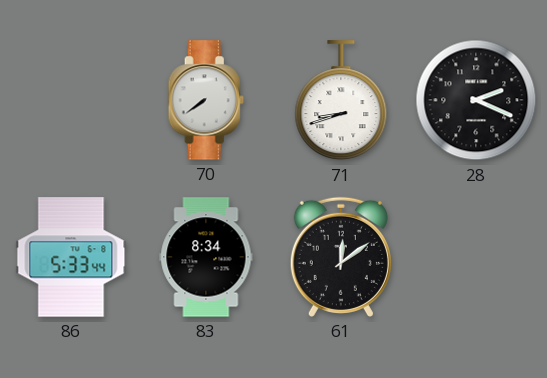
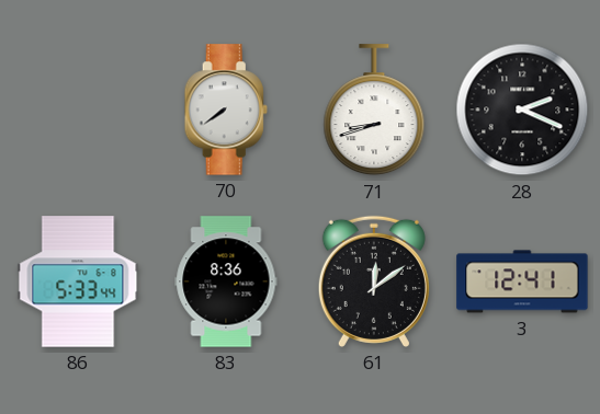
83: 8:34 -> 8:36
3: none -> 12:41
